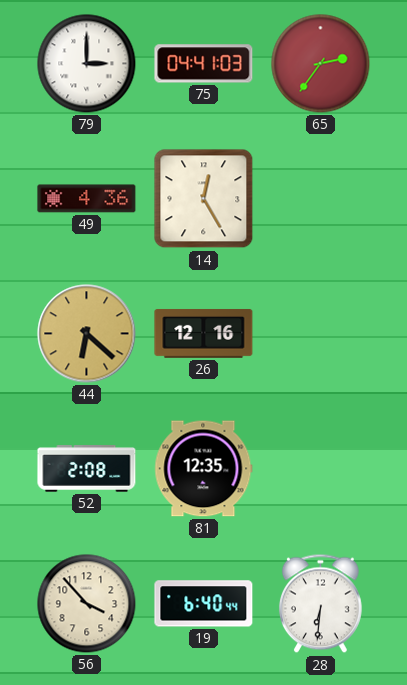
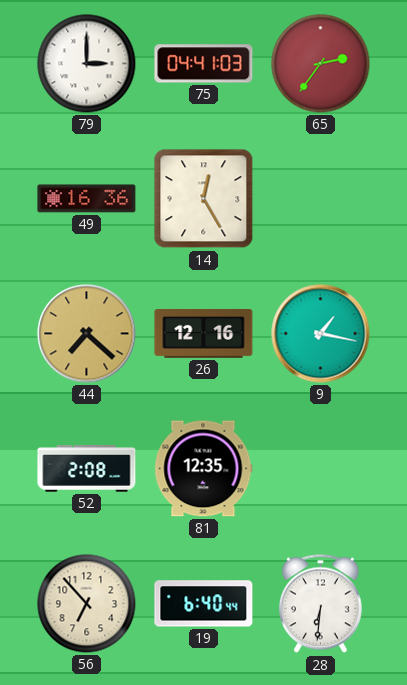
49: 4:36 -> 16:36
44: 6:22 -> 7:22
9: none -> 1:17
56: 3:53 -> 6:53
